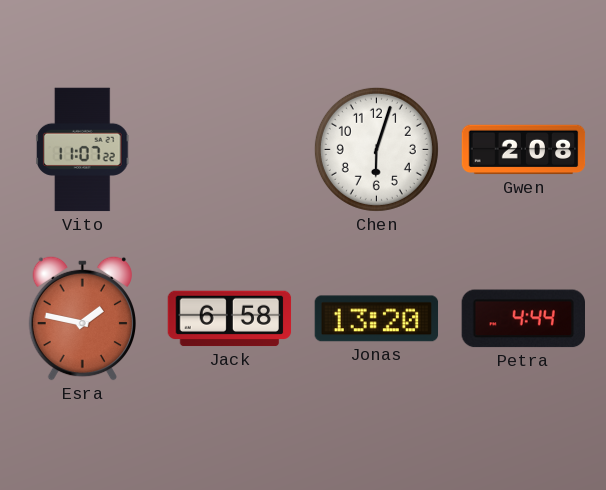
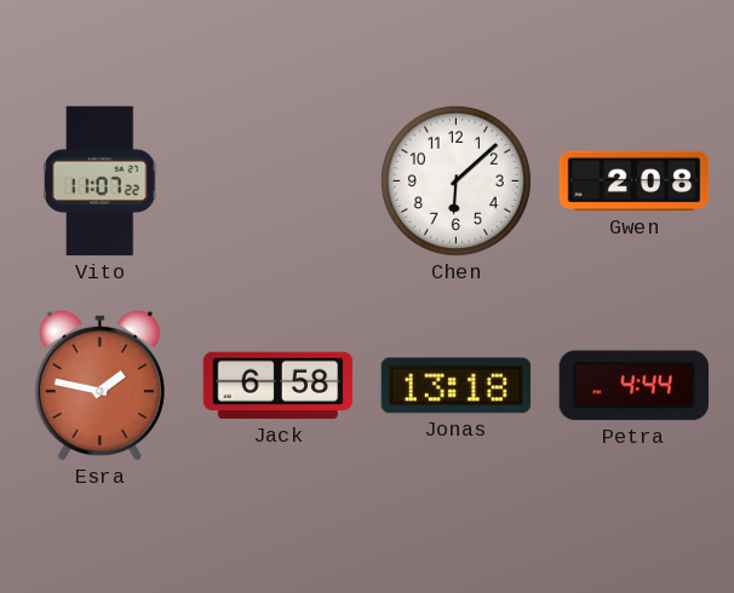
Chen: 6:03 -> 6:08
Jonas: 13:20 -> 13:18
